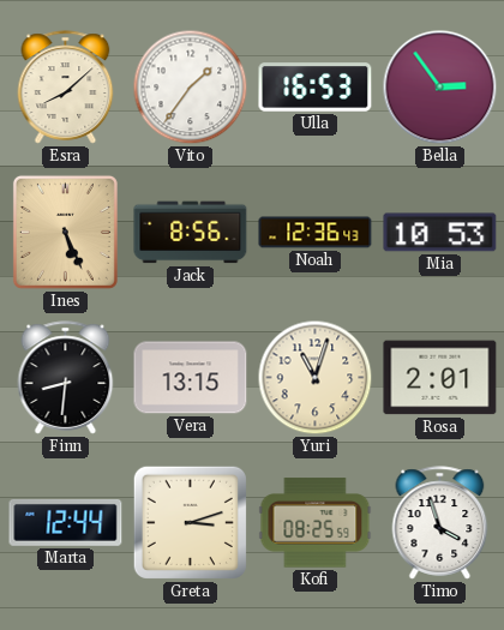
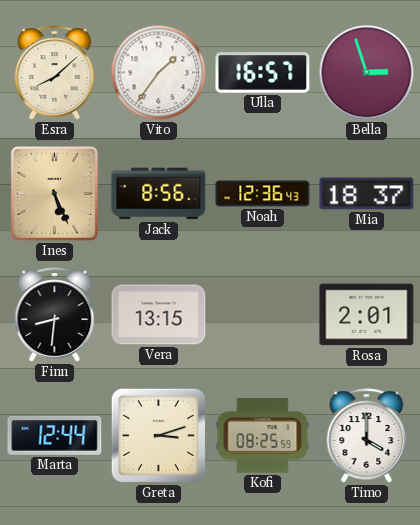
Ulla: 16:53 -> 16:57
Bella: 2:54 -> 2:57
Mia: 10:53 -> 18:37
Yuri: 11:03 -> none
Timo: 3:57 -> 4:00
